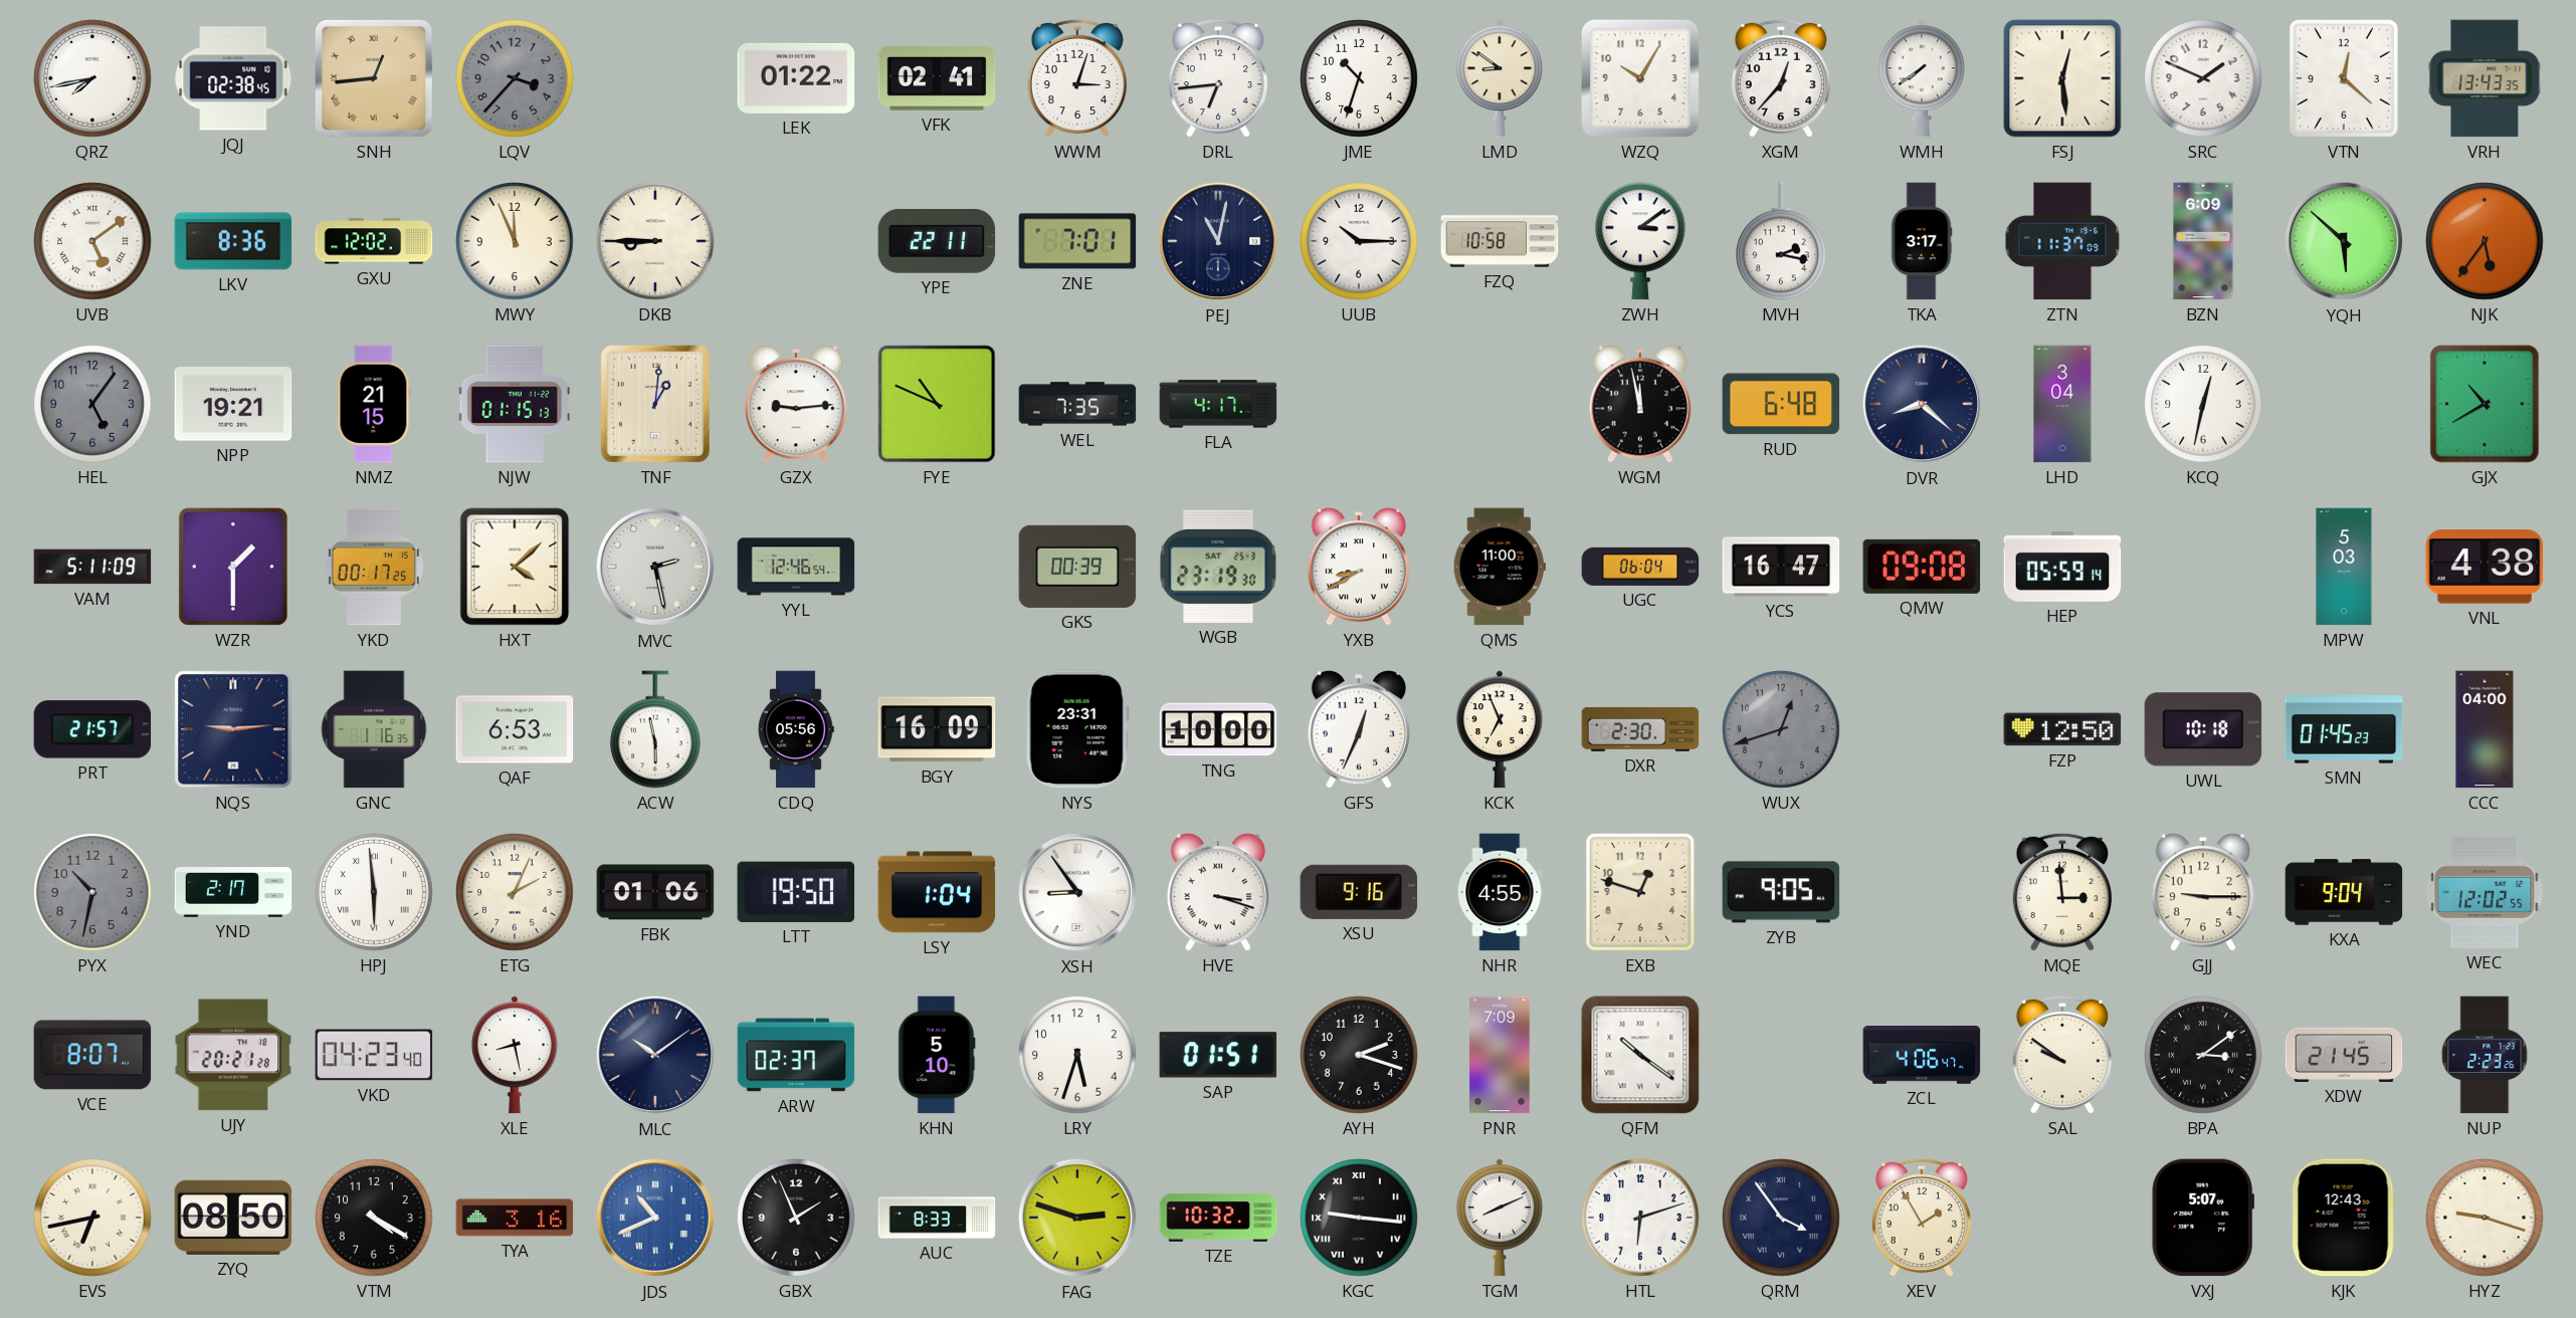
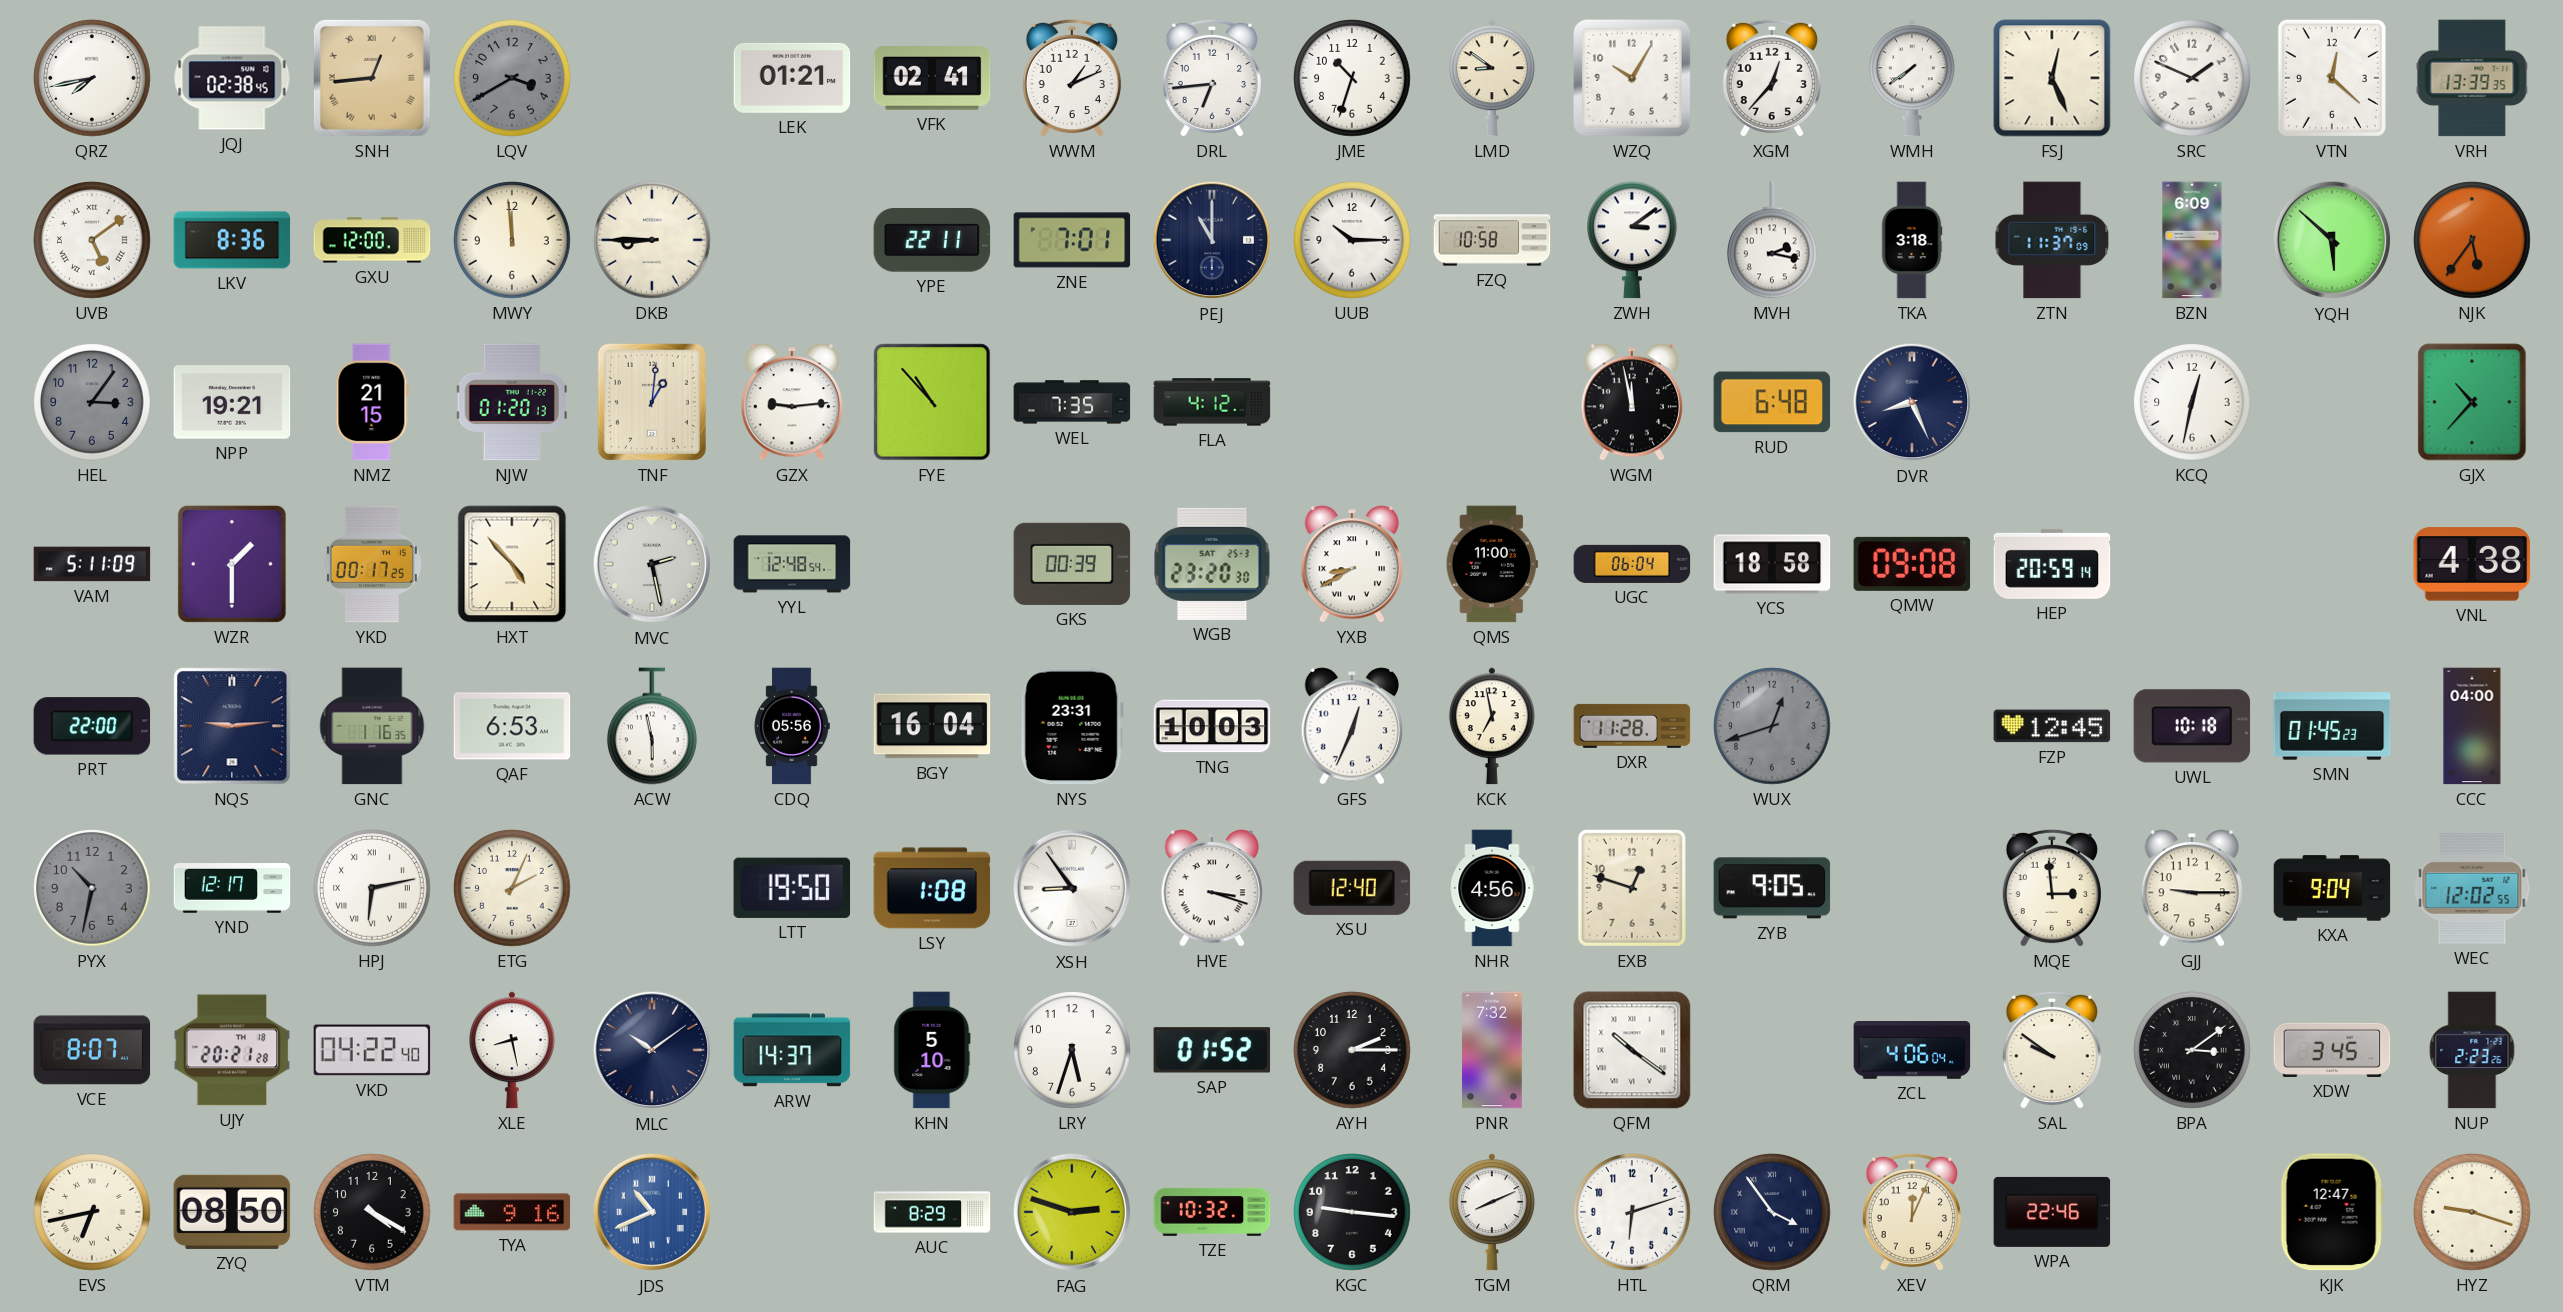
LQV: 3:37 -> 3:40
LEK: 01:22 -> 01:21
WWM: 3:03 -> 1:11
FSJ: 12:29 -> 12:26
VRH: 13:43 -> 13:39
GXU: 12:02 -> 12:00
MWY: 11:56 -> 11:59
PEJ: 11:02 -> 11:00
TKA: 3:17 -> 3:18
HEL: 5:06 -> 3:06
NJW: 01:15 -> 01:20
FYE: 10:49 -> 10:53
FLA: 4:17 -> 4:12
DVR: 8:22 -> 8:26
LHD: 3:04 -> none
GJX: 10:40 -> 10:37
HXT: 4:08 -> 4:53
YYL: 12:46 -> 12:48
WGB: 23:19 -> 23:20
YCS: 16:47 -> 18:58
HEP: 05:59 -> 20:59
MPW: 5:03 -> none
PRT: 21:57 -> 22:00
BGY: 16:09 -> 16:04
TNG: 10:00 -> 10:03
KCK: 6:56 -> 6:58
DXR: 2:30 -> 11:28
FZP: 12:50 -> 12:45
YND: 2:17 -> 12:17
HPJ: 5:59 -> 6:13
FBK: 01:06 -> none
LSY: 1:04 -> 1:08
XSU: 9:16 -> 12:40
NHR: 4:55 -> 4:56
VKD: 04:23 -> 04:22
ARW: 02:37 -> 14:37
SAP: 01:51 -> 01:52
AYH: 2:18 -> 2:15
PNR: 7:09 -> 7:32
ZCL: 4:06:47 -> 4:06:04
XDW: 21:45 -> 3:45
TYA: 3:16 -> 9:16
GBX: 1:56 -> none
AUC: 8:33 -> 8:29
KGC numerals: Roman -> Arabic
XEV: 1:55 -> 12:04
WPA: none -> 22:46
VXJ: 5:07 -> none
KJK: 12:43 -> 12:47
